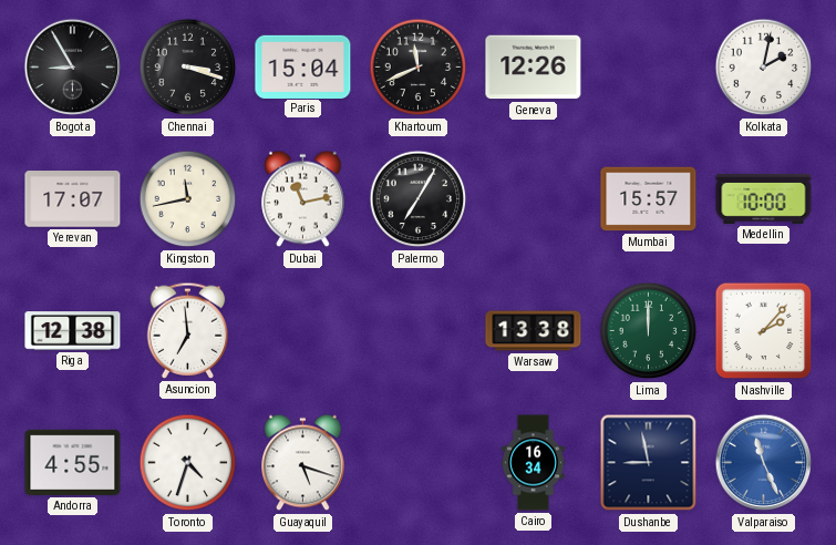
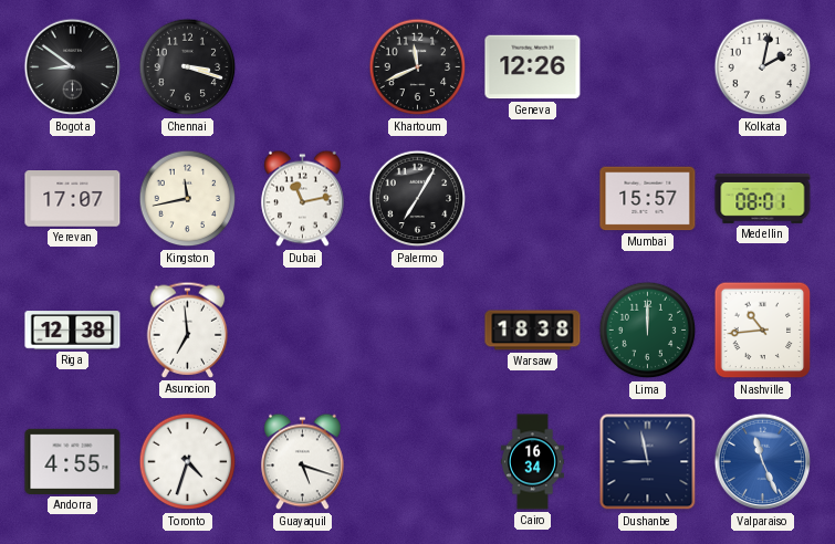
Bogota: 8:55 -> 8:51
Paris: 15:04 -> none
Medellin: 10:00 -> 08:01
Warsaw: 13:38 -> 18:38
Nashville: 2:07 -> 10:44
